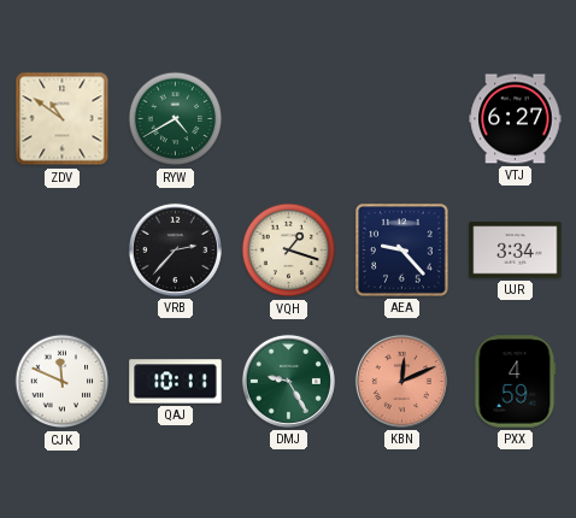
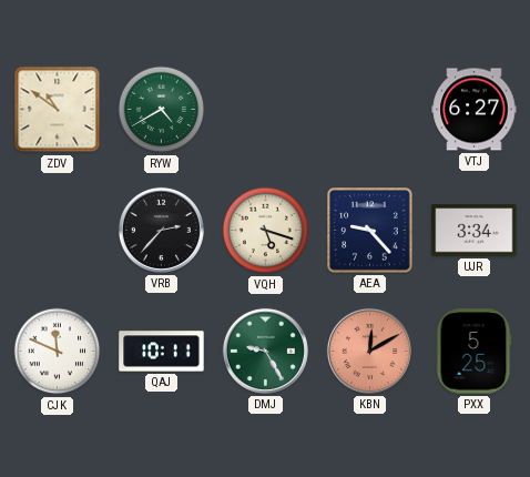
VQH: 1:18 -> 5:18
KBN: 12:11 -> 12:10
PXX: 4:59 -> 5:25
